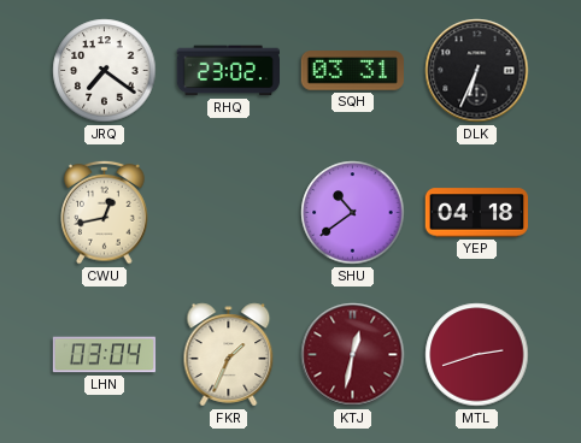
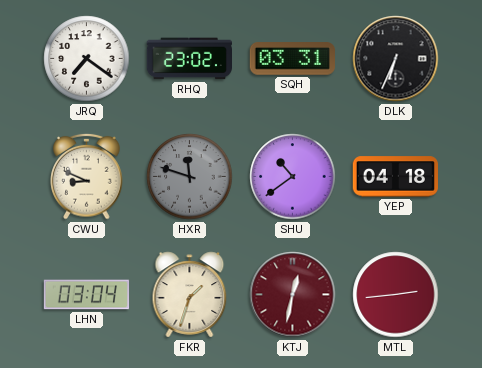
CWU: 12:43 -> 8:49
HXR: none -> 11:48
FKR: 1:34 -> 1:33
MTL: 2:42 -> 2:44
